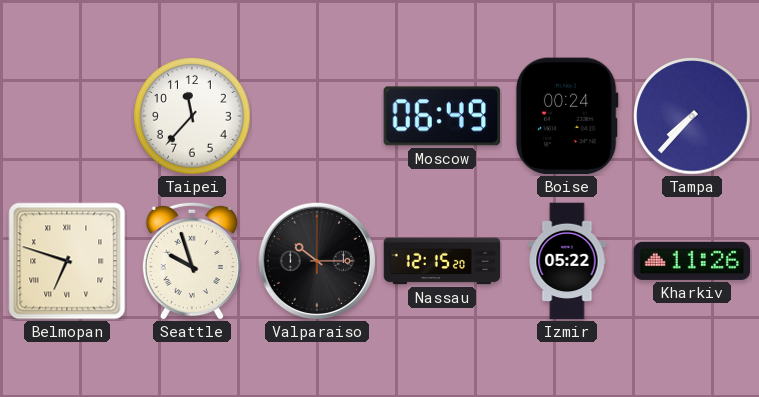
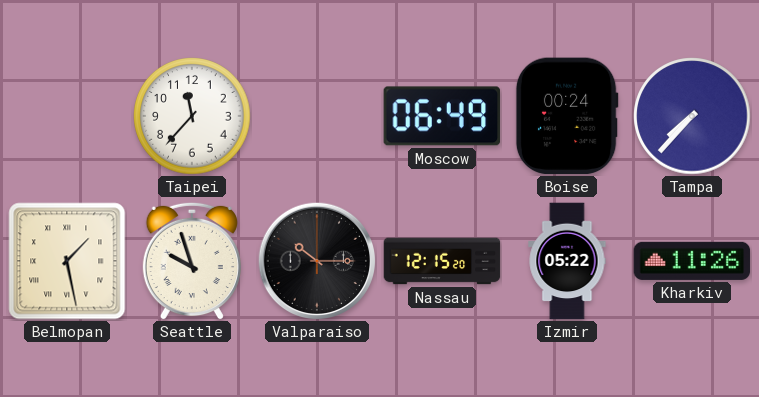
Belmopan: 6:48 -> 1:28
